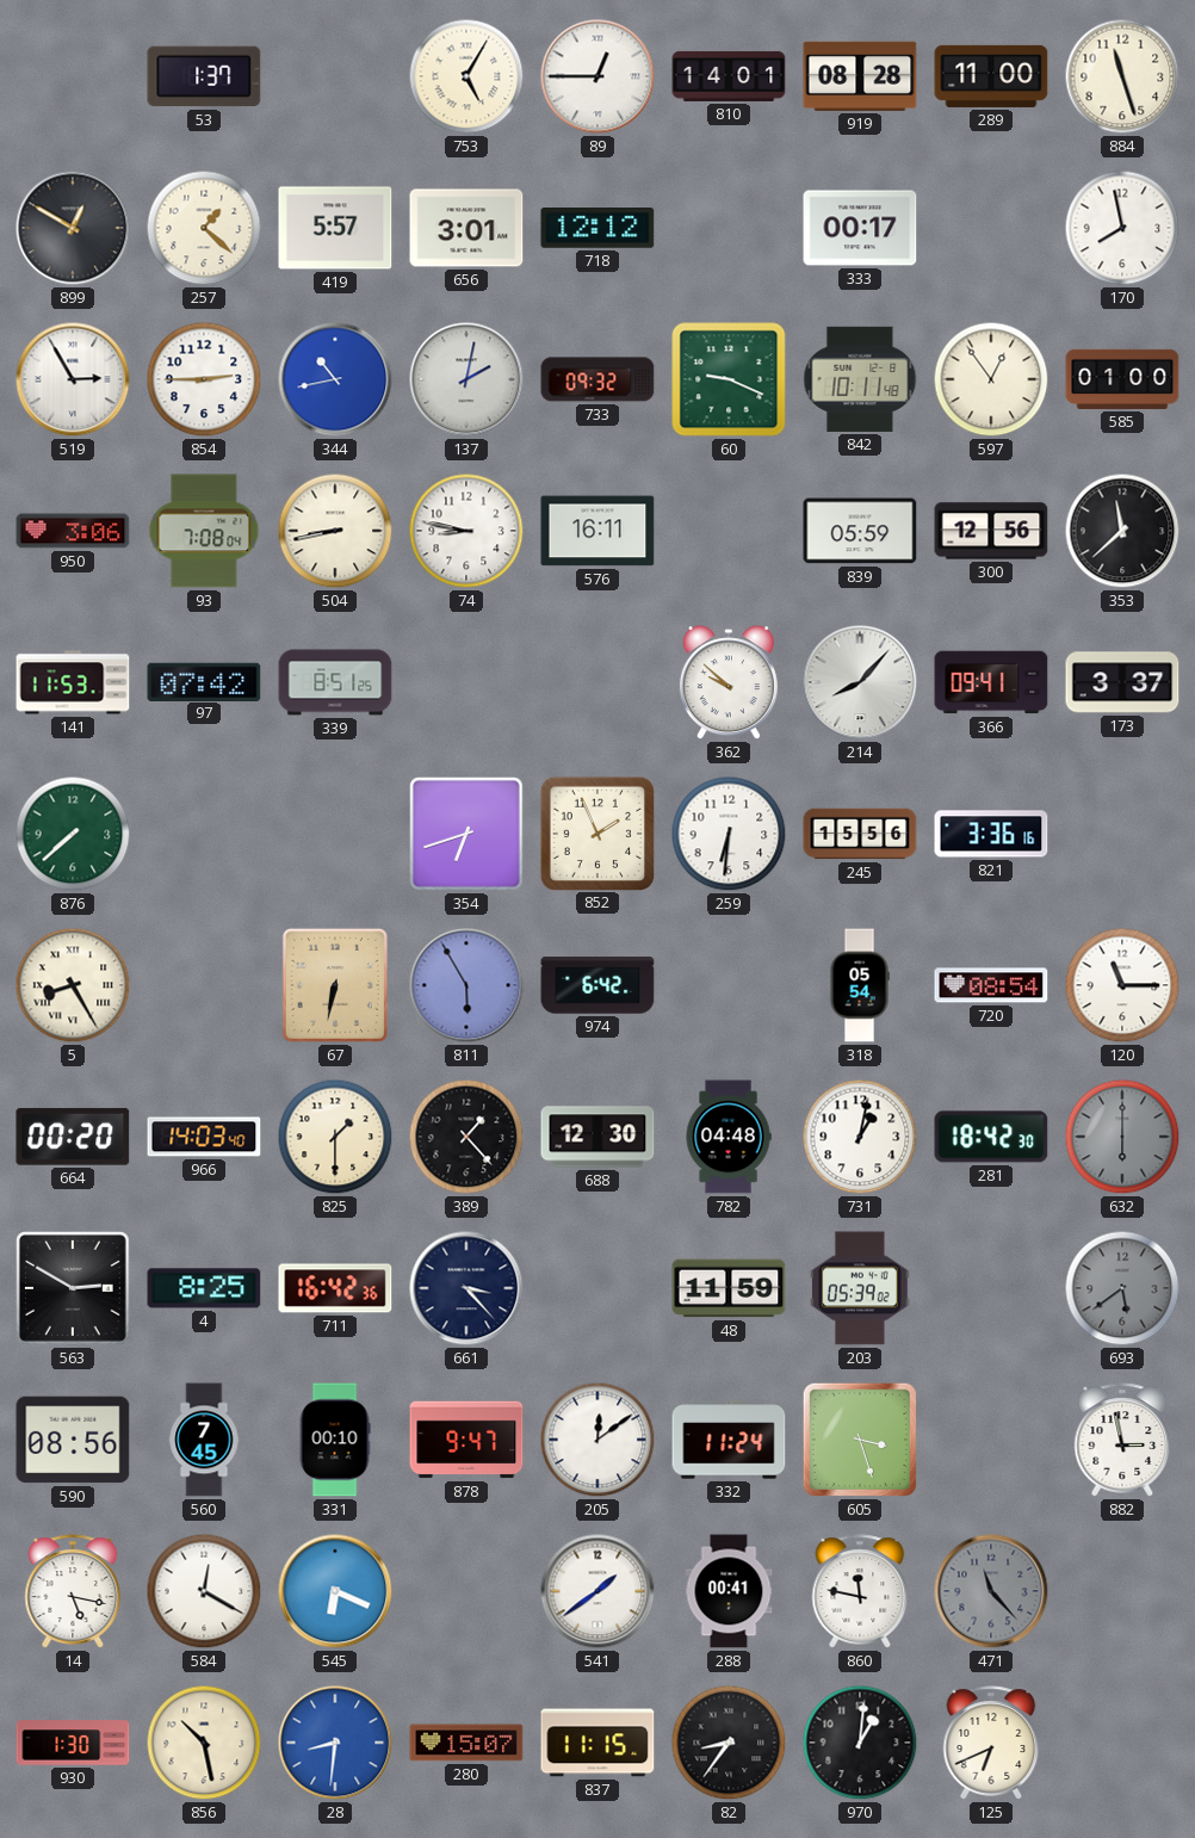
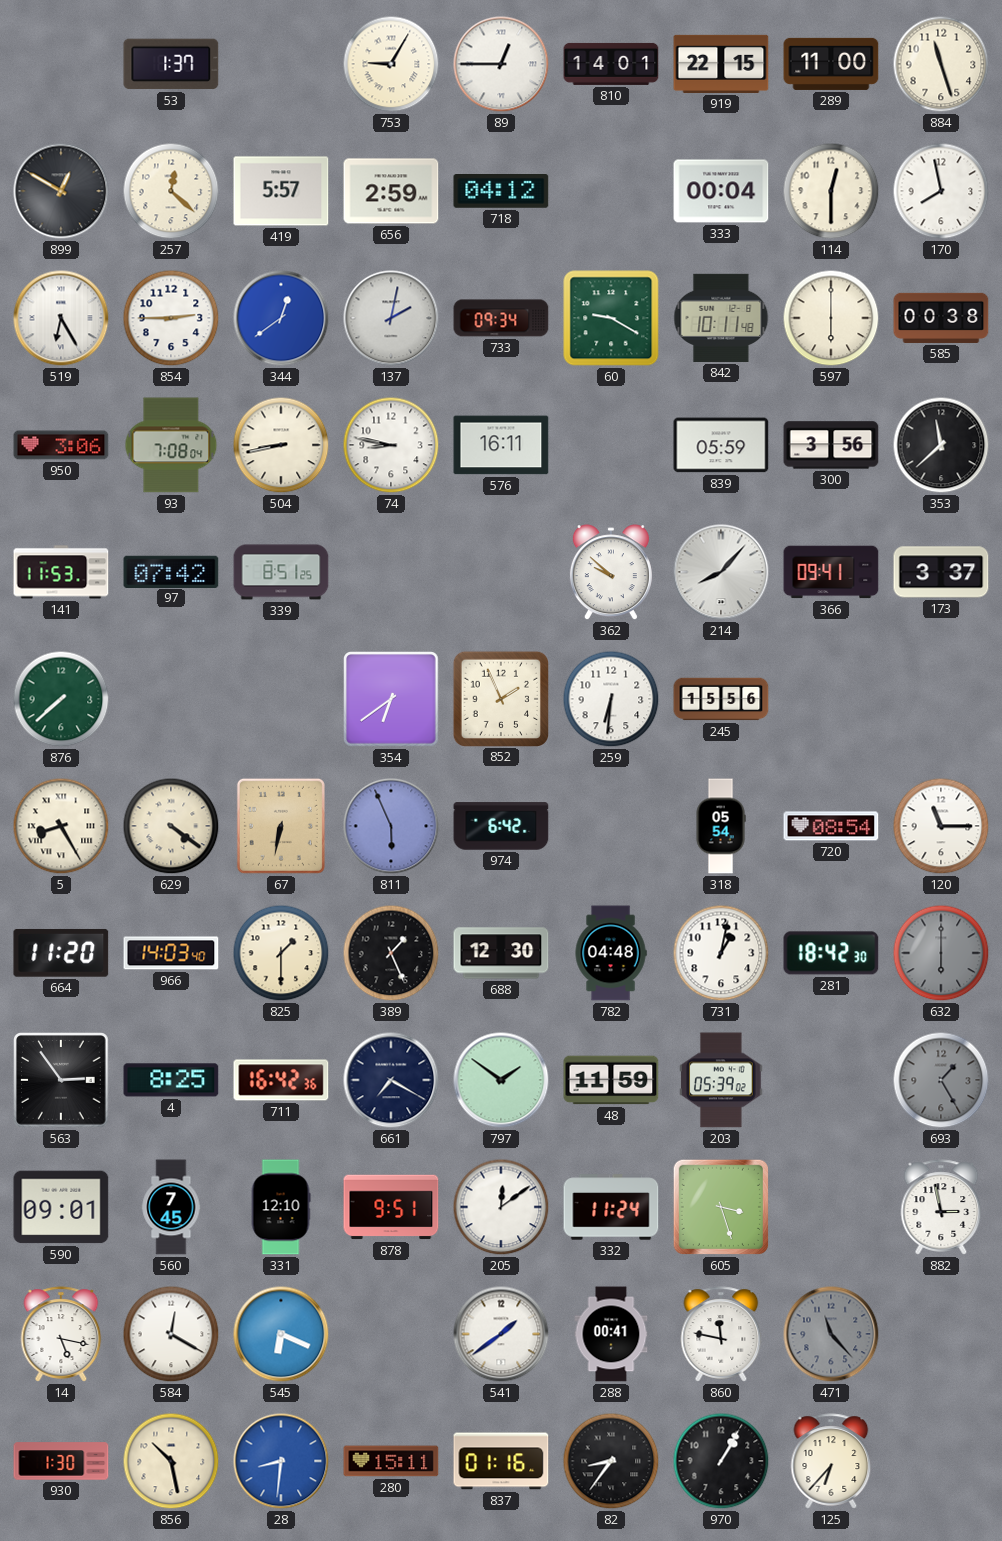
753: 5:05 -> 9:05
919: 08:28 -> 22:15
257: 1:22 -> 12:22
656: 3:01 -> 2:59
718: 12:12 -> 04:12
333: 00:17 -> 00:04
114: none -> 12:30
519: 2:55 -> 6:25
344: 10:43 -> 12:39
733: 09:32 -> 09:34
60: 9:19 -> 9:20
597: 12:54 -> 6:00
585: 01:00 -> 00:38
300: 12:56 -> 3:56
354: 6:42 -> 6:39
821: 3:36 -> none
629: none -> 4:21
811: 5:55 -> 5:56
664: 00:20 -> 11:20
389: 1:23 -> 1:26
563: 2:50 -> 2:54
661: 3:23 -> 7:20
797: none -> 1:51
693: 5:39 -> 1:25
590: 08:56 -> 09:01
331: 00:10 -> 12:10
878: 9:47 -> 9:51
280: 15:07 -> 15:11
837: 11:15 -> 01:16
970: 1:01 -> 1:05
125: 6:41 -> 6:37
